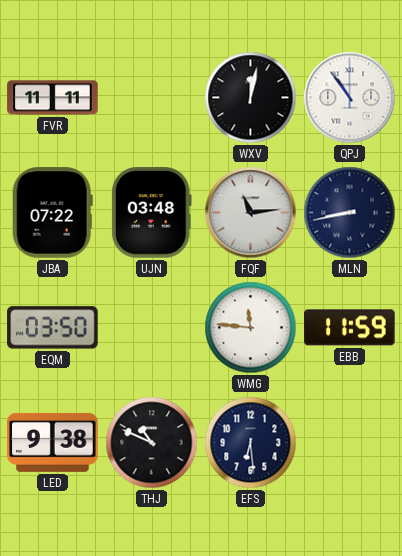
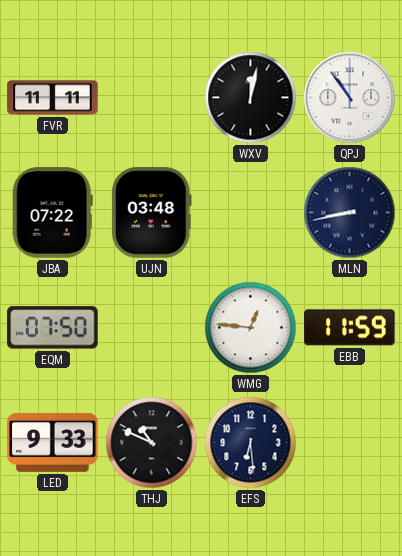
FQF: 11:14 -> none
EQM: 03:50 -> 07:50
WMG: 11:46 -> 12:46
LED: 9:38 -> 9:33
